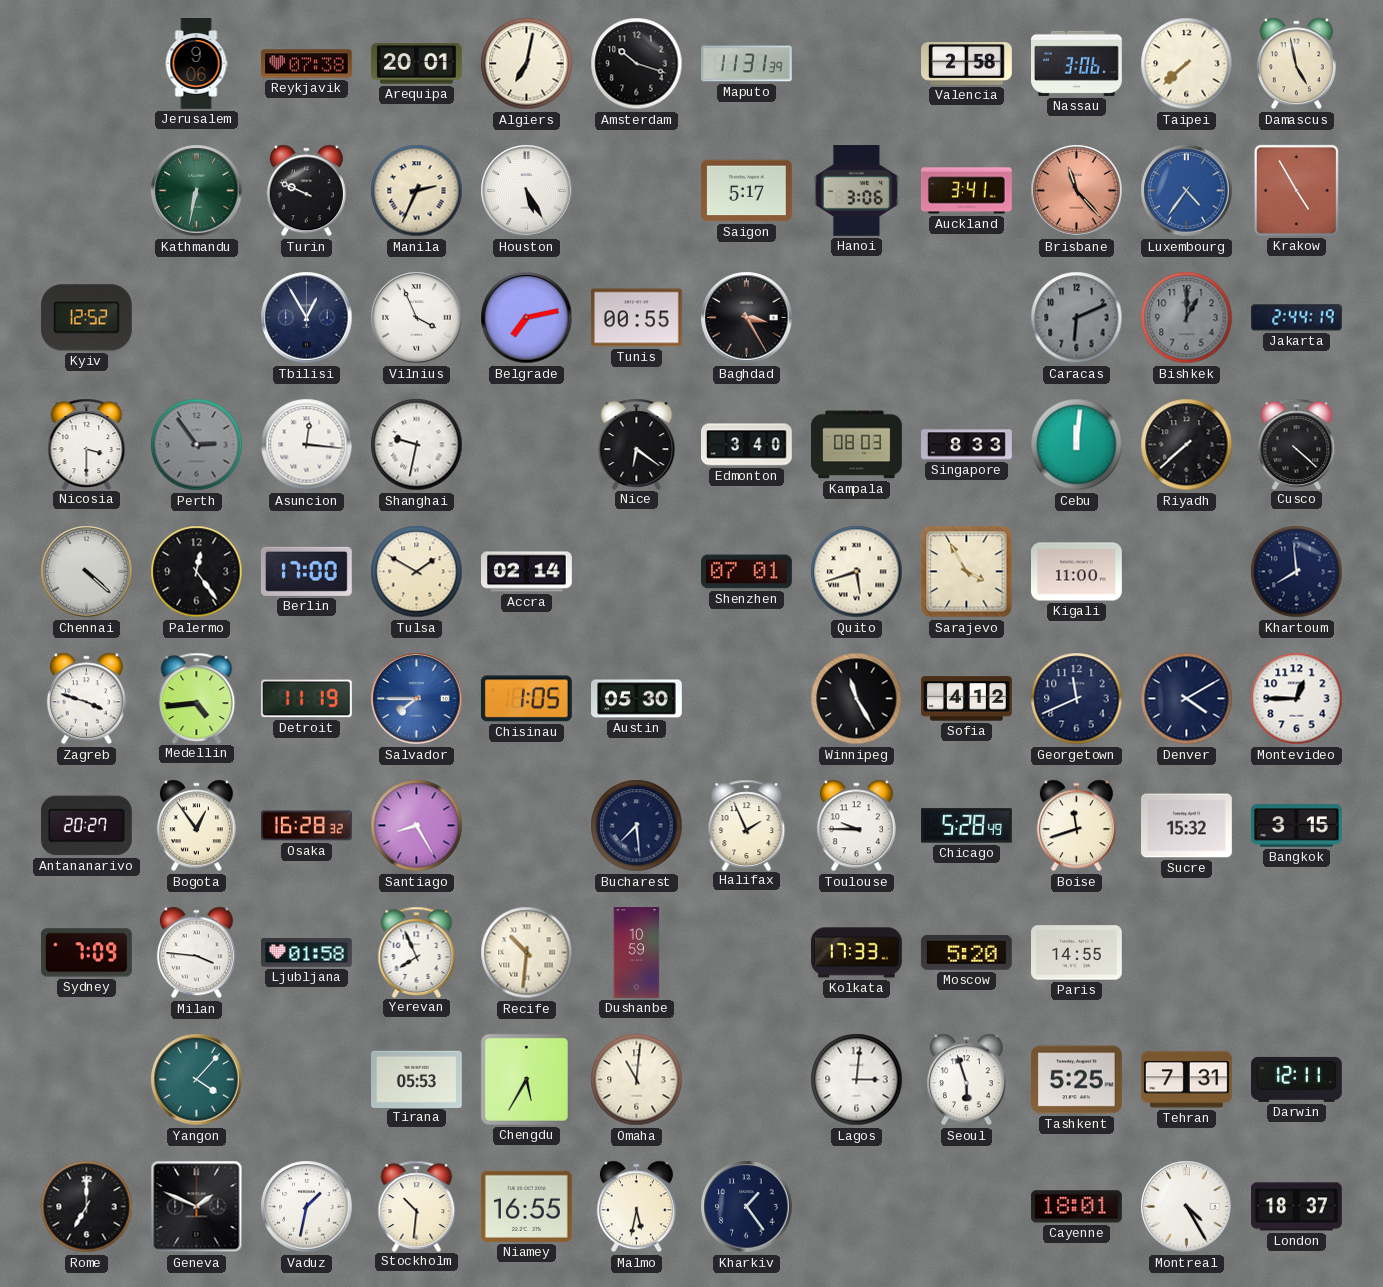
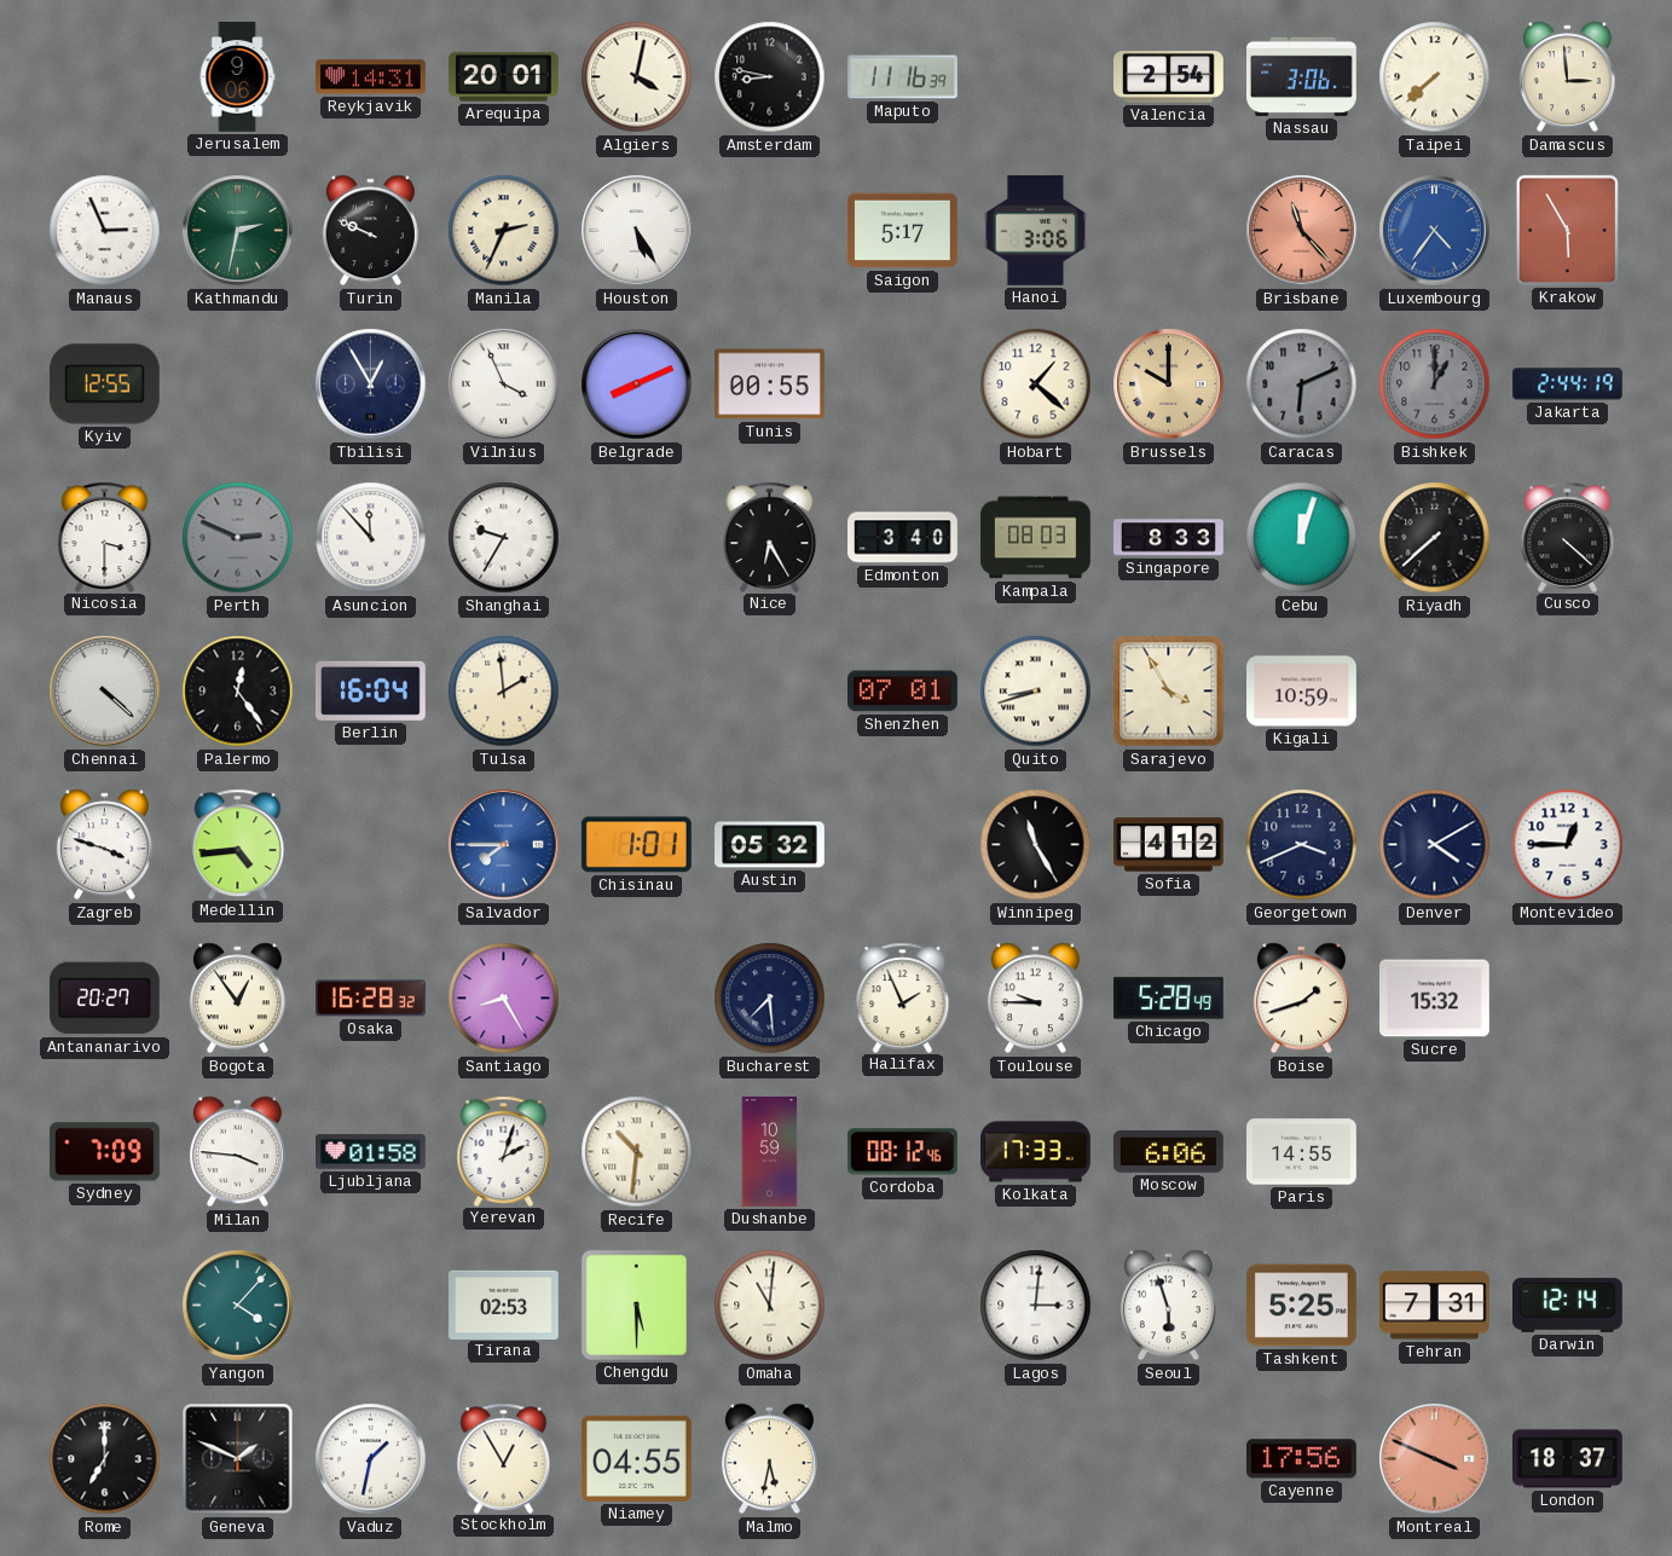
Reykjavik: 07:38 -> 14:31
Algiers: 7:02 -> 4:02
Amsterdam: 10:18 -> 8:47
Maputo: 11:31 -> 11:16
Valencia: 2:58 -> 2:54
Damascus: 4:58 -> 2:59
Manaus: none -> 2:56
Kathmandu: 6:32 -> 2:32
Auckland: 3:41 -> none
Krakow: 4:55 -> 5:55
Kyiv: 12:52 -> 12:55
Belgrade: 7:13 -> 8:11
Baghdad: 3:25 -> none
Hobart: none -> 1:22
Brussels: none -> 10:00
Perth: 2:54 -> 2:49
Asuncion: 12:16 -> 11:53
Shanghai: 9:32 -> 9:35
Nice: 6:21 -> 6:25
Cebu: 12:01 -> 12:03
Berlin: 17:00 -> 16:04
Tulsa: 1:50 -> 1:59
Accra: 02:14 -> none
Quito: 5:42 -> 8:42
Kigali: 11:00 -> 10:59
Khartoum: 7:59 -> none
Detroit: 11:19 -> none
Chisinau: 1:05 -> 1:01
Austin: 05:30 -> 05:32
Georgetown: 11:41 -> 3:41
Boise: 11:42 -> 1:42
Bangkok: 3:15 -> none
Yerevan: 7:56 -> 2:03
Cordoba: none -> 08:12
Moscow: 5:20 -> 6:06
Tirana: 05:53 -> 02:53
Chengdu: 5:35 -> 5:30
Darwin: 12:11 -> 12:14
Stockholm: 10:31 -> 12:55
Niamey: 16:55 -> 04:55
Kharkiv: 1:24 -> none
Cayenne: 18:01 -> 17:56
Montreal: 4:25 -> 3:49
Montreal dial: white -> salmon
